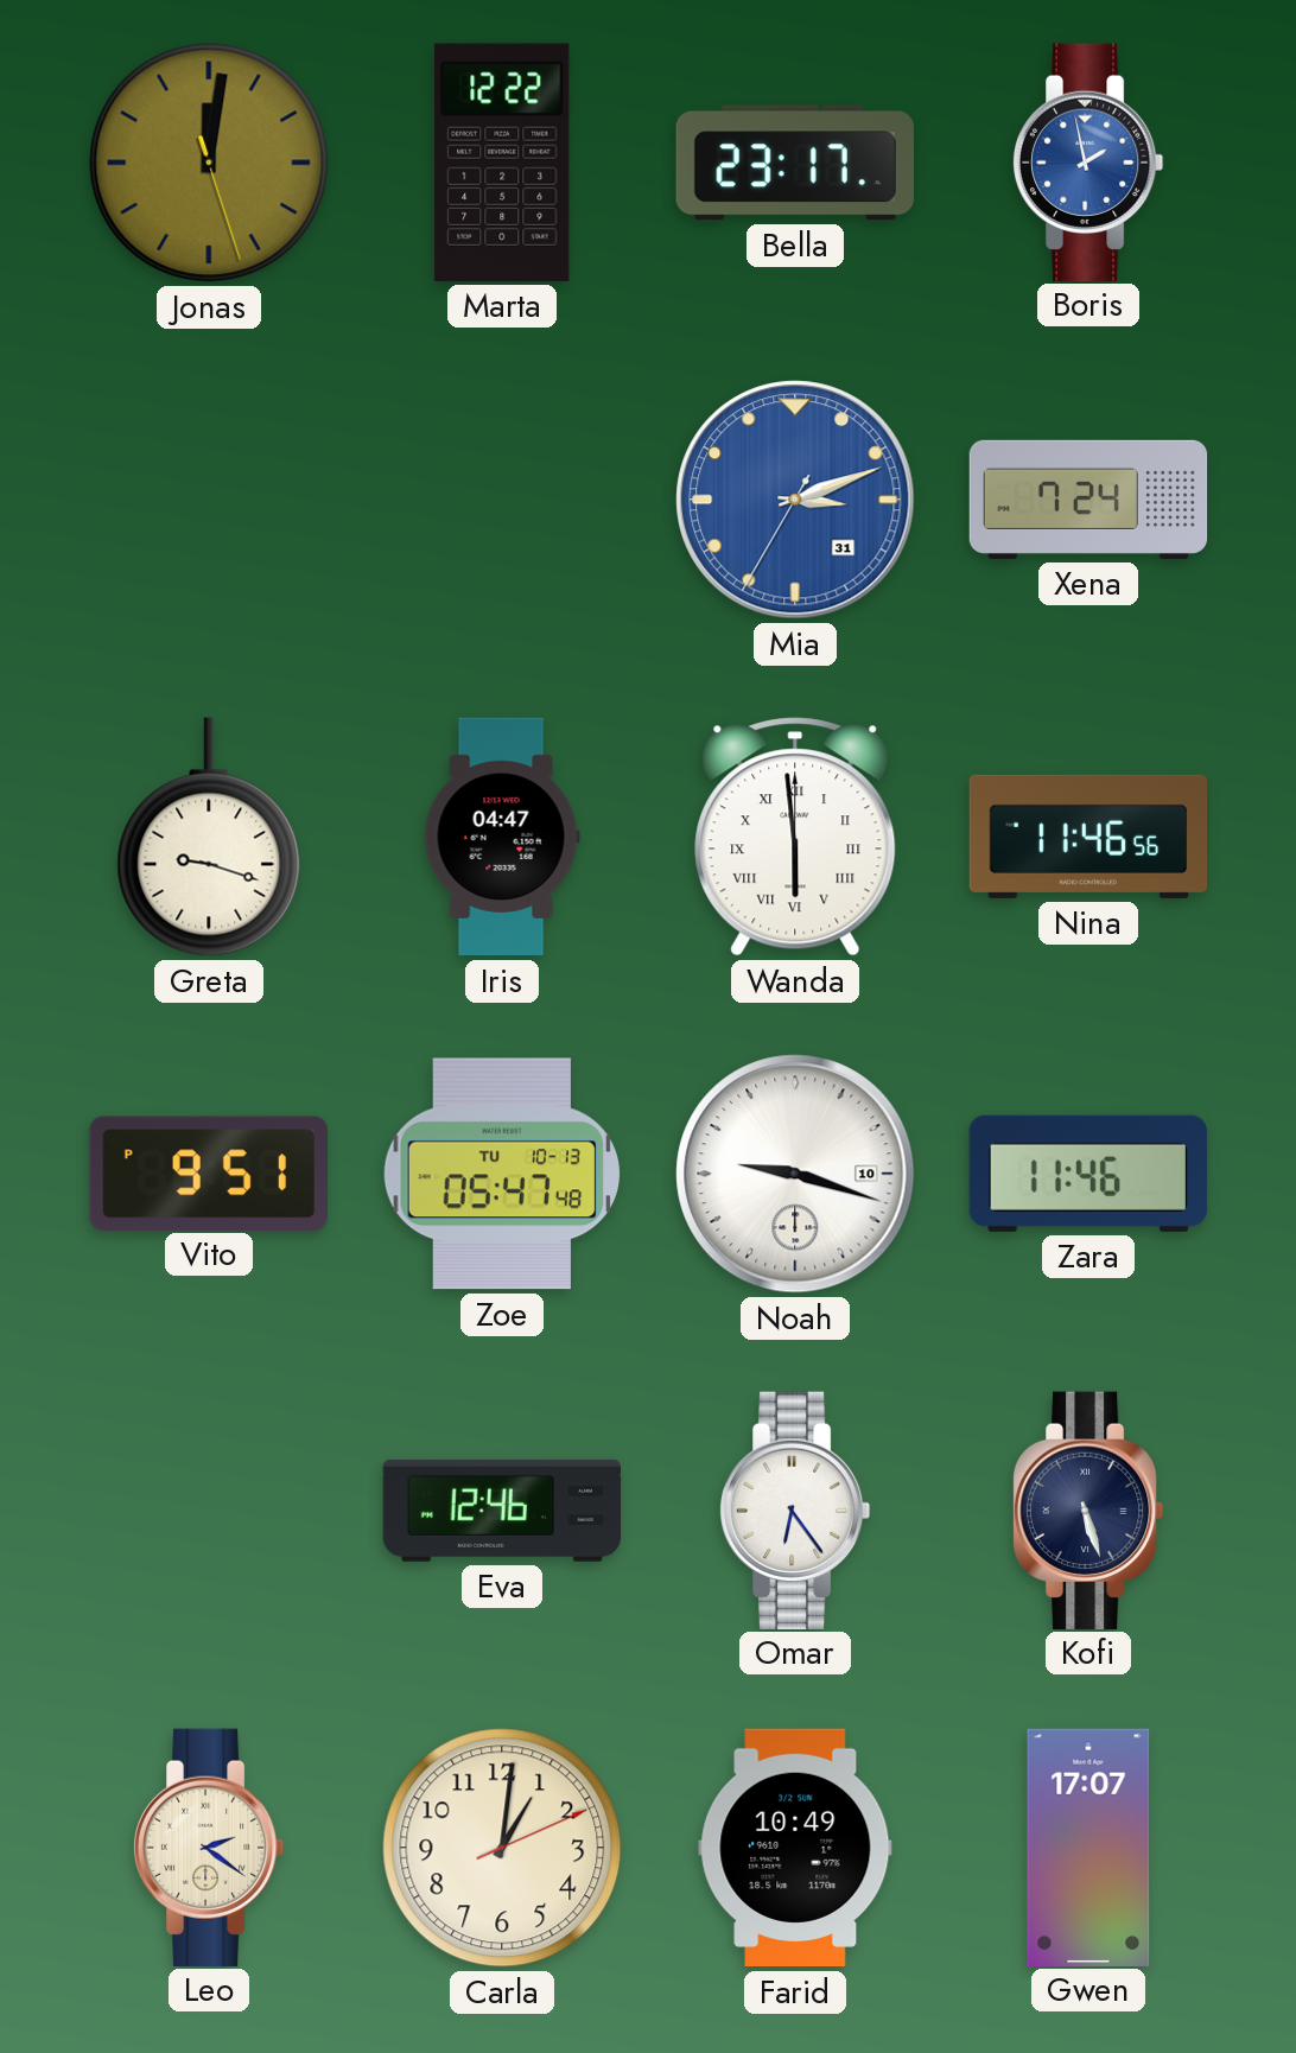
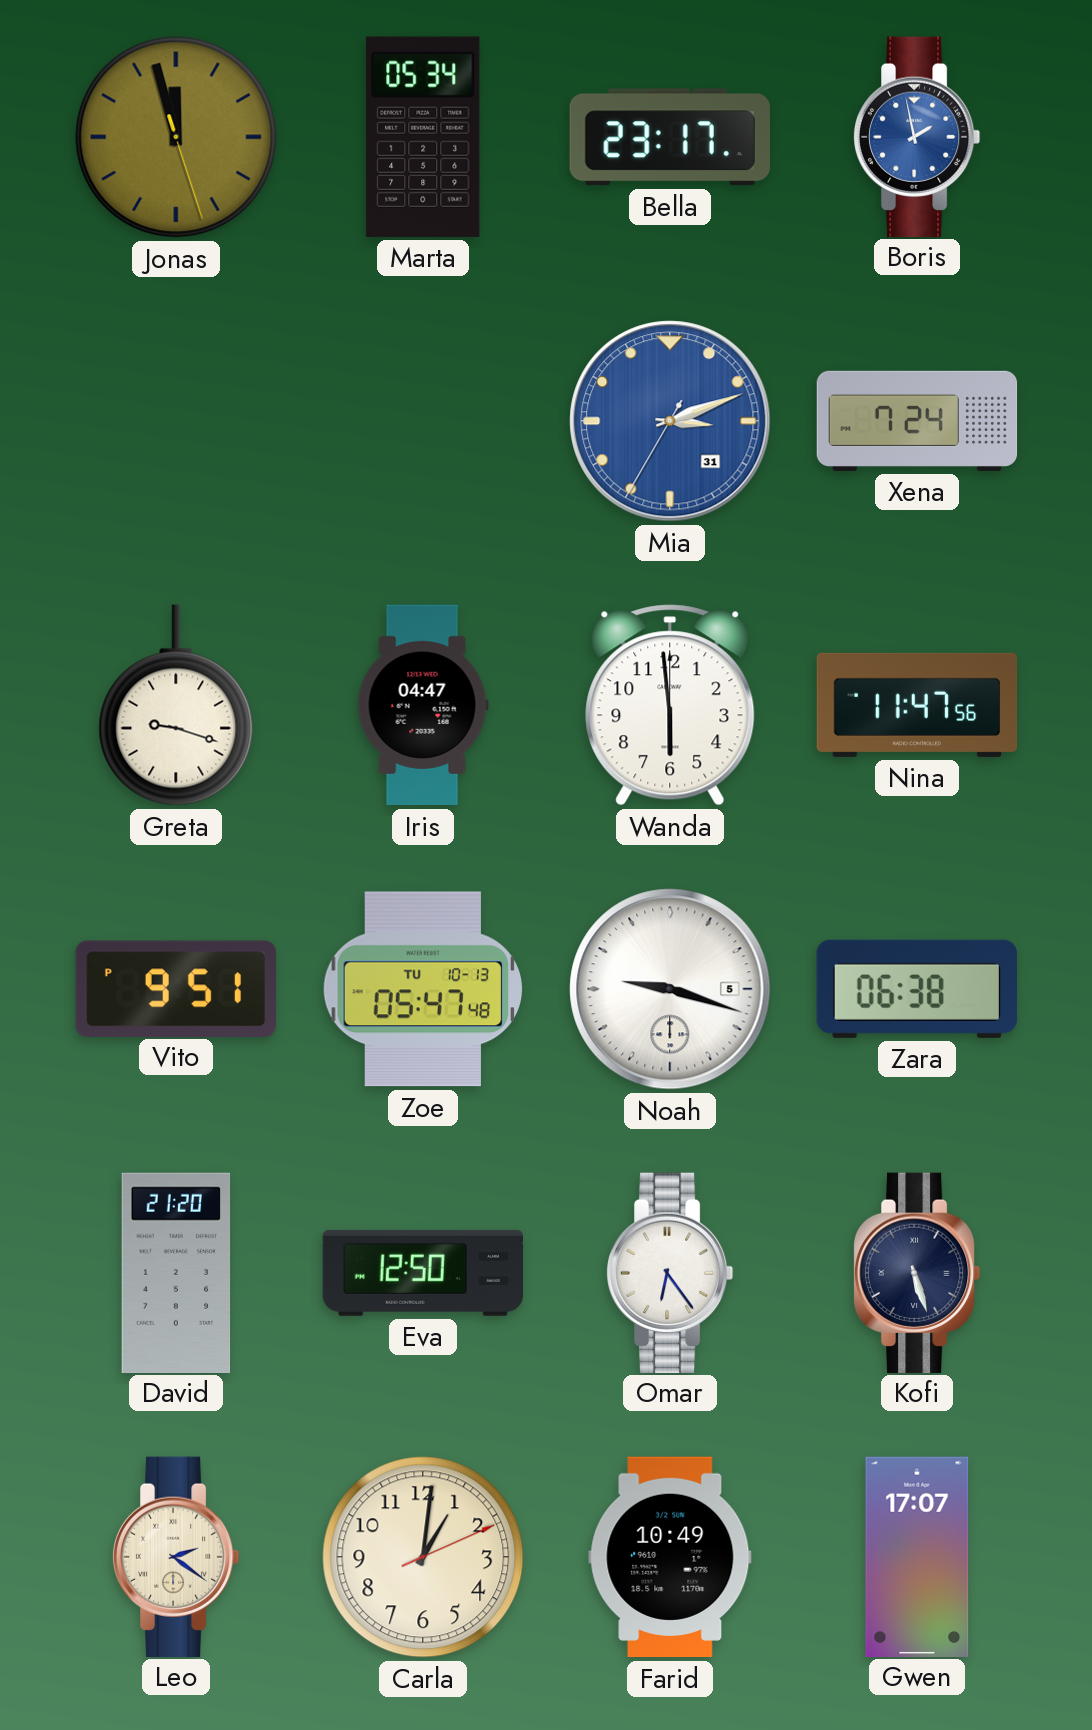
Jonas: 12:01 -> 11:57
Marta: 12:22 -> 05:34
Wanda numerals: Roman -> Arabic
Nina: 11:46 -> 11:47
Noah date: 10 -> 5
Zara: 11:46 -> 06:38
David: none -> 21:20
Eva: 12:46 -> 12:50
